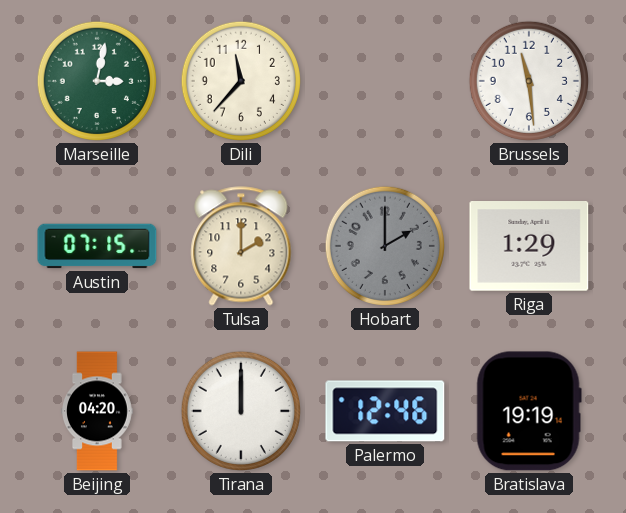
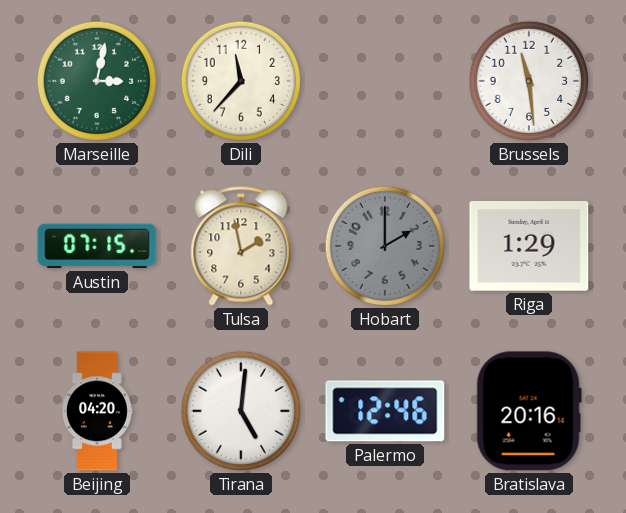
Tulsa: 2:00 -> 1:58
Tirana: 12:00 -> 5:01
Bratislava: 19:19 -> 20:16
